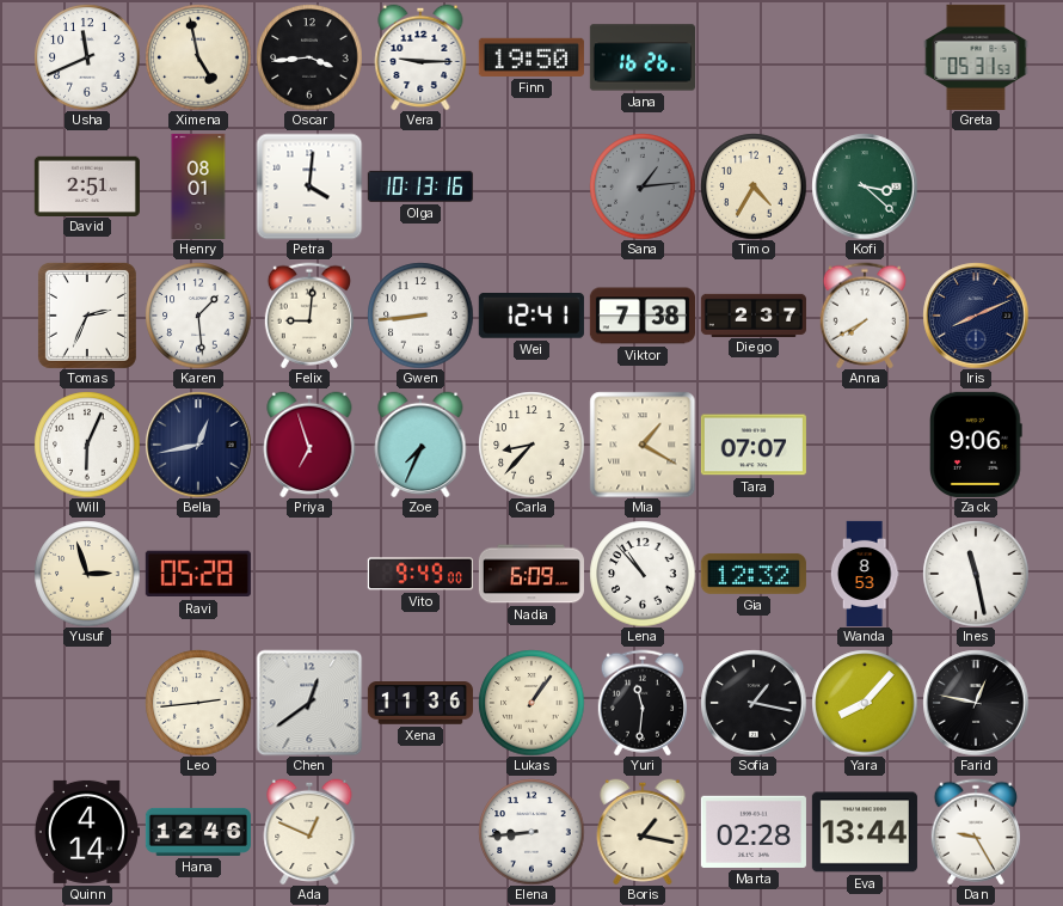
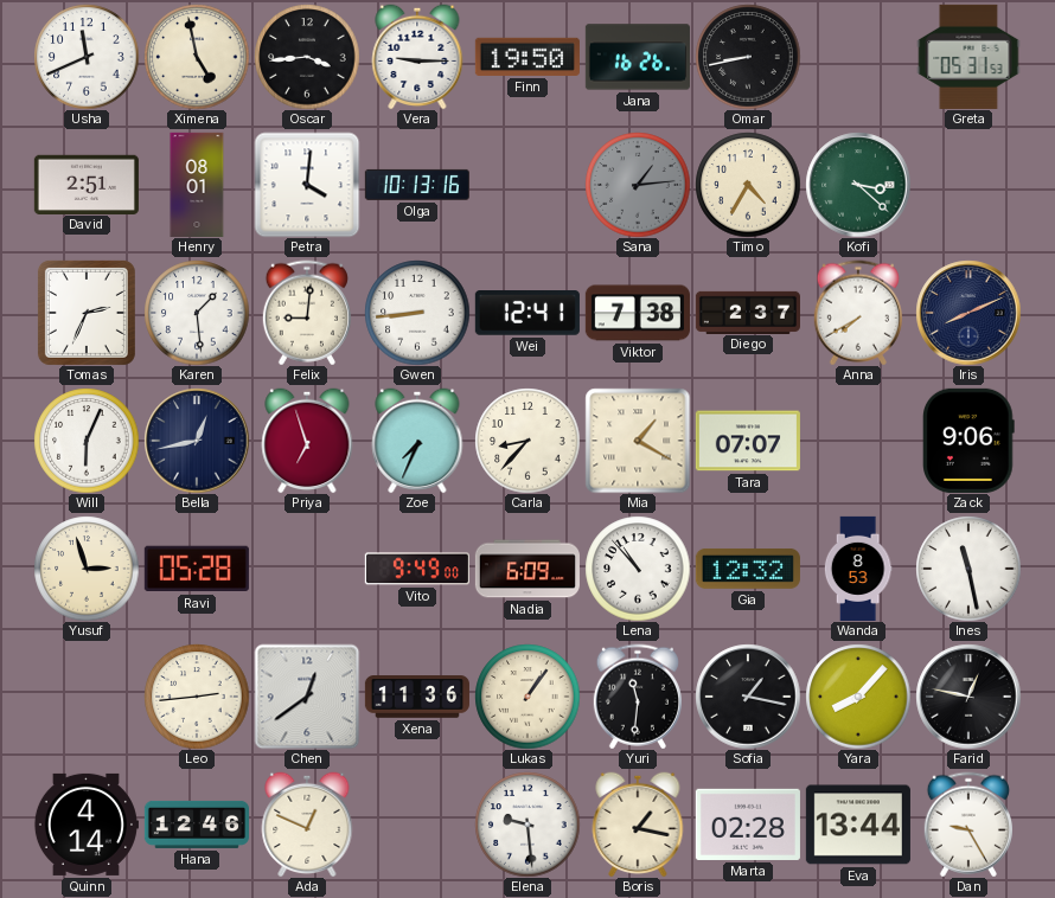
Omar: none -> 8:43
Elena: 8:44 -> 9:29
